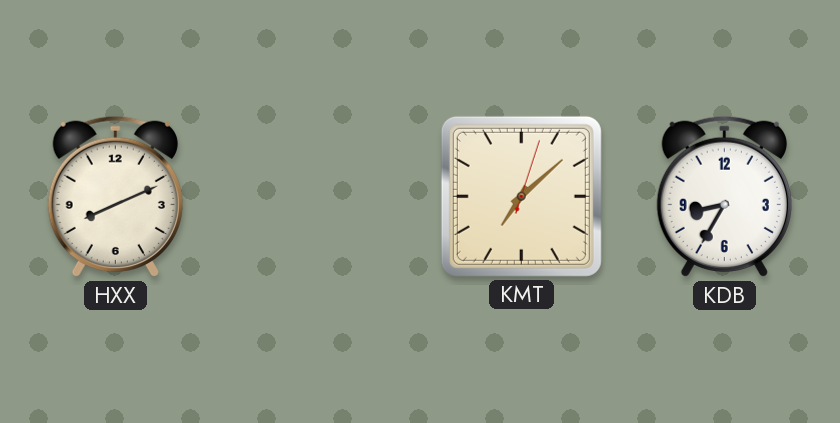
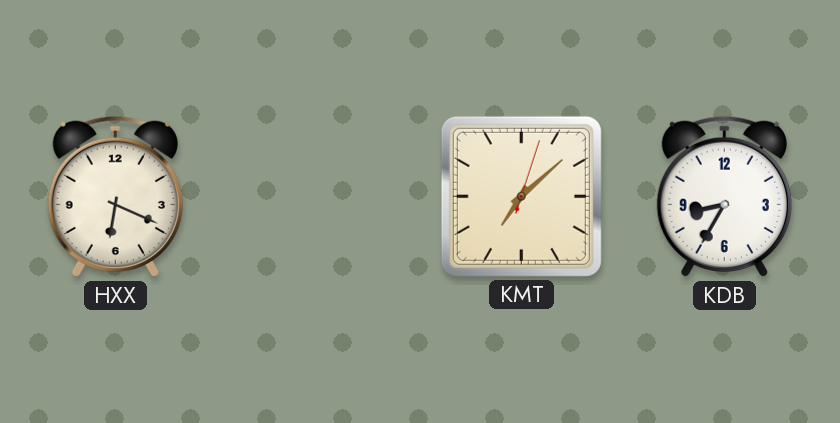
HXX: 8:11 -> 6:19
